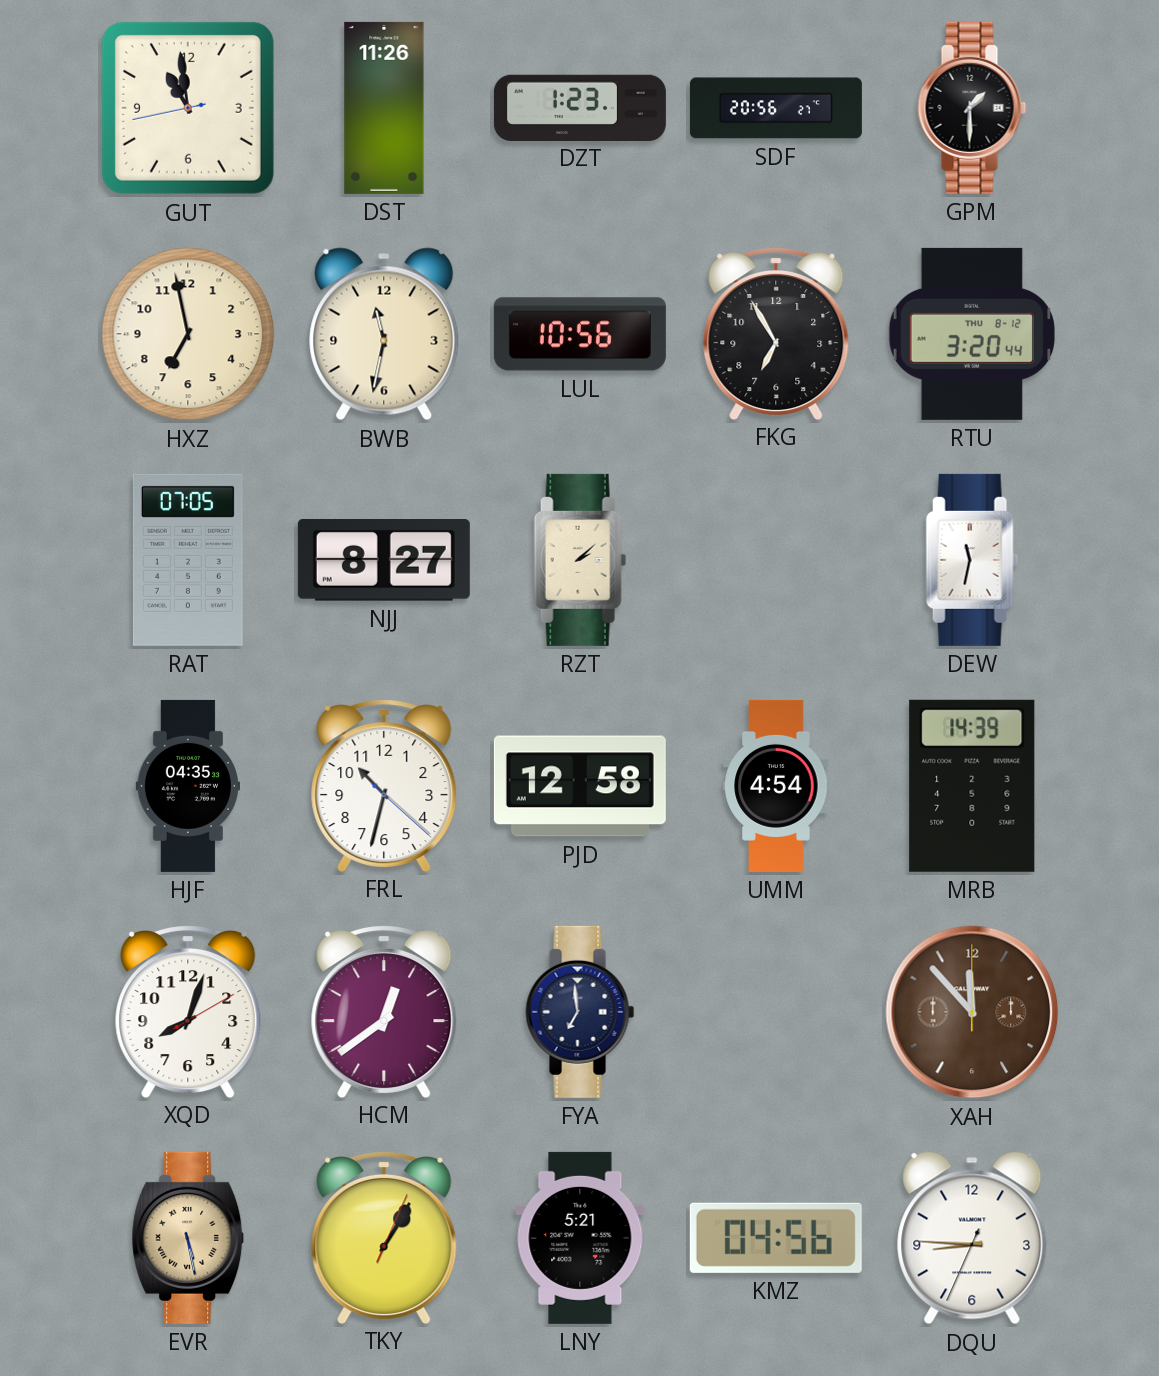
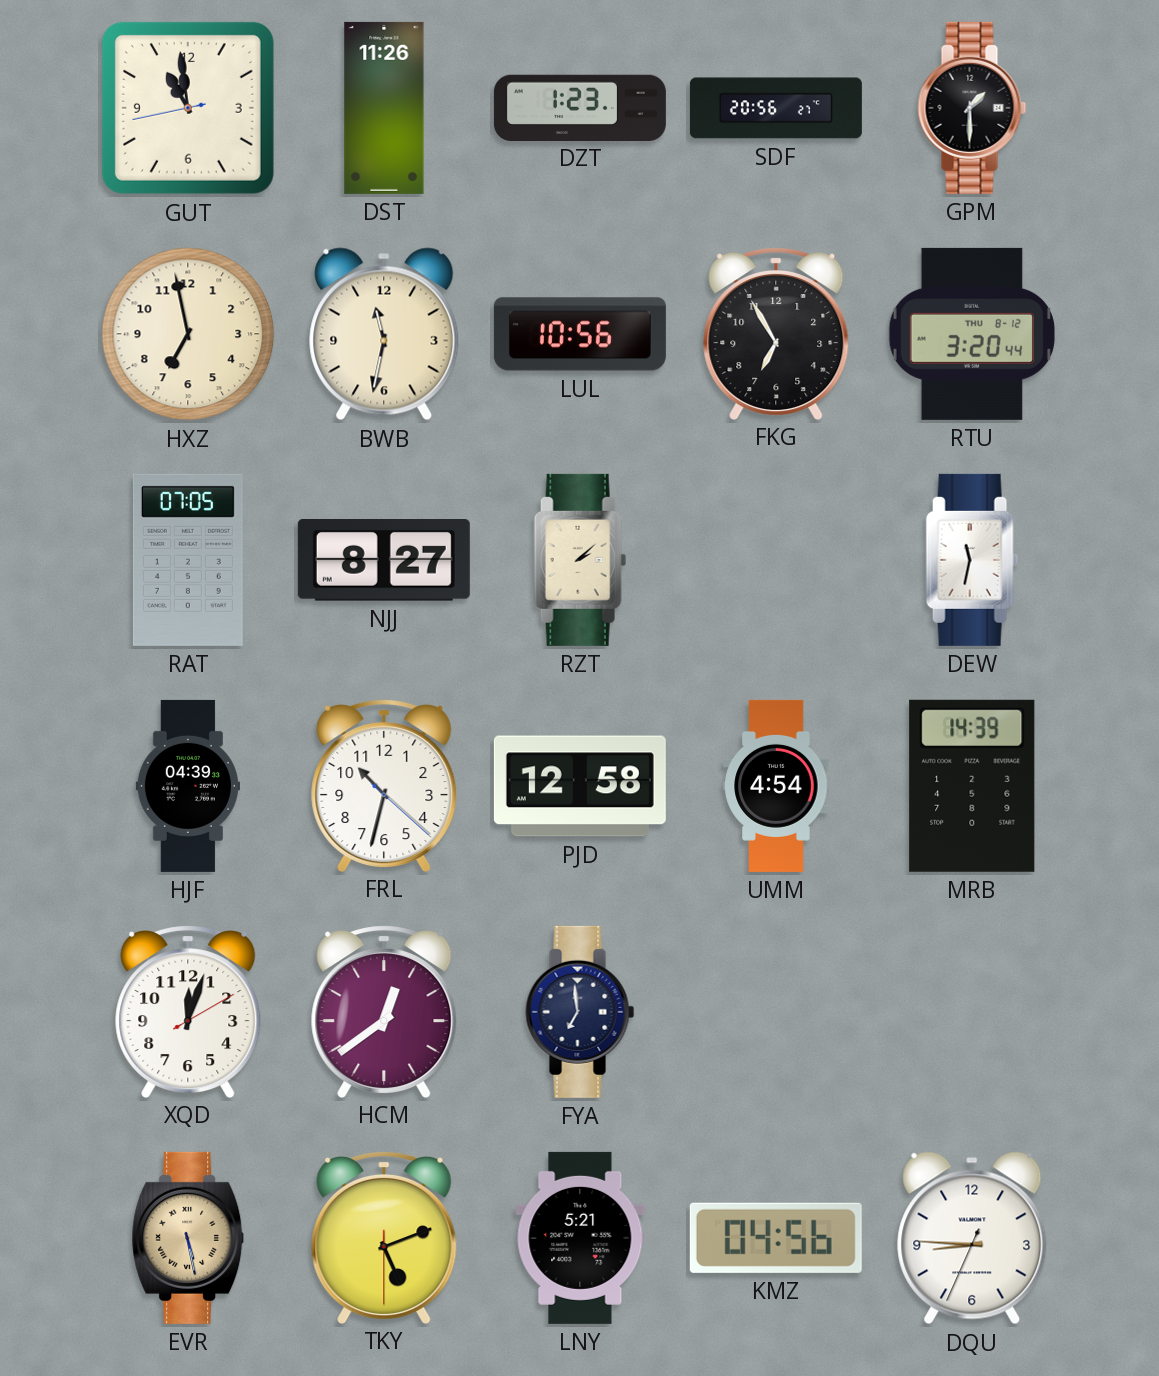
HJF: 04:35 -> 04:39
XQD: 8:03 -> 12:03
XAH: 11:53 -> none
TKY: 1:05 -> 5:11
